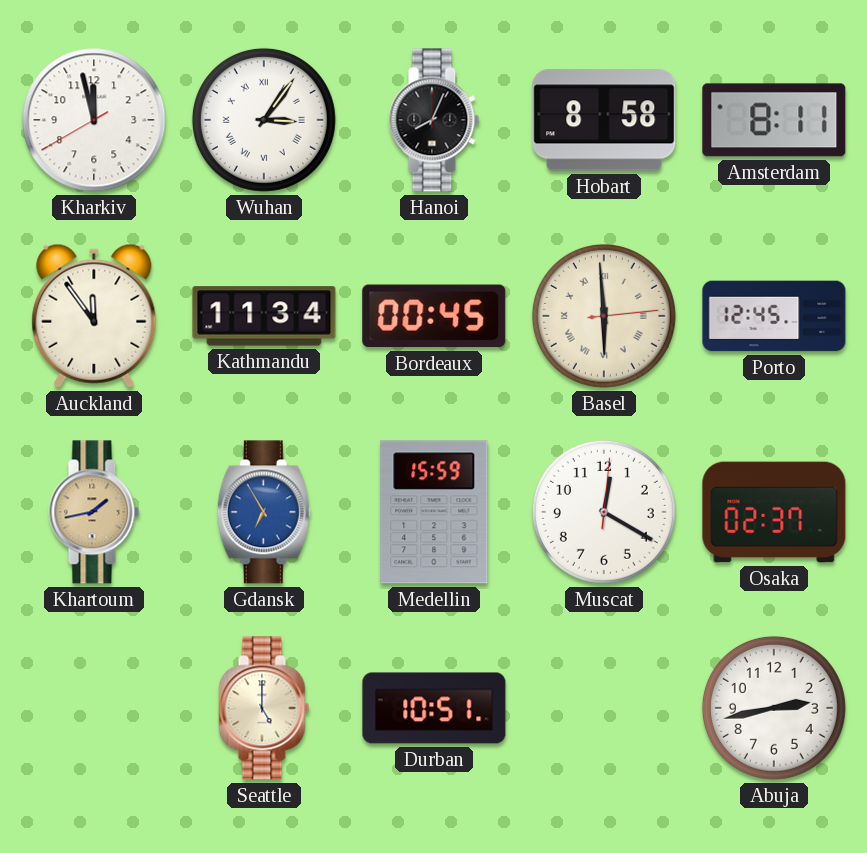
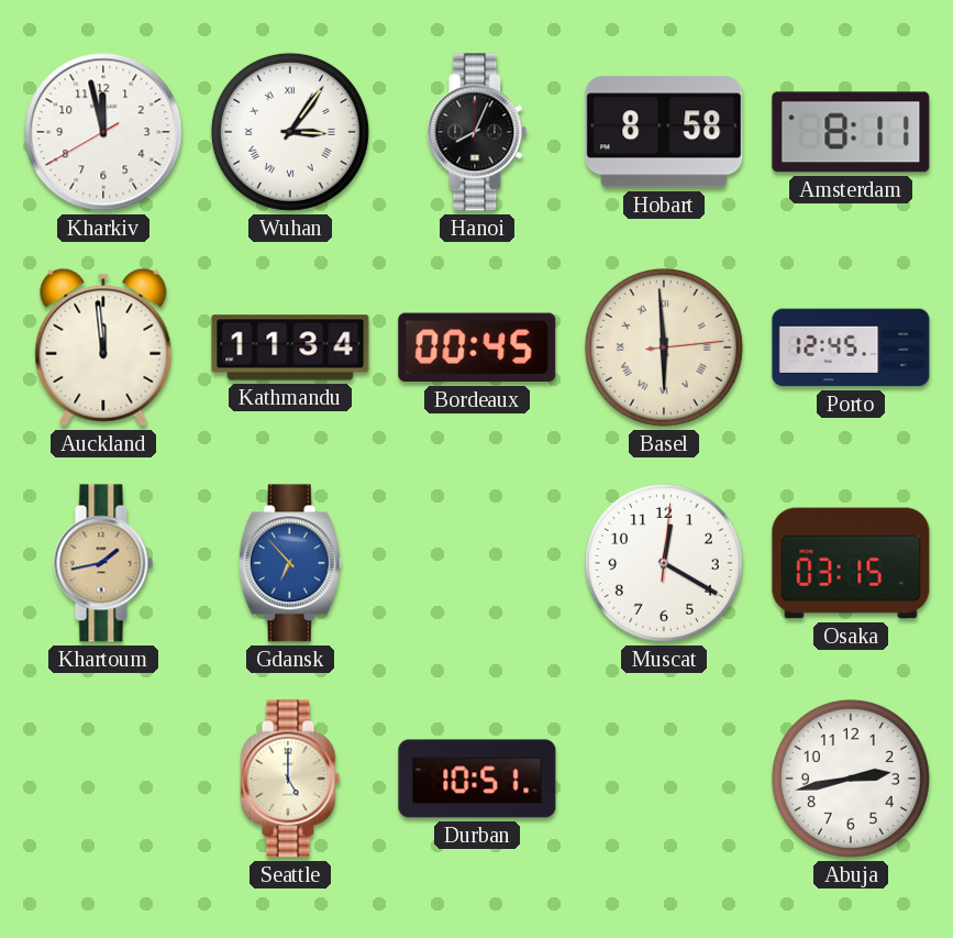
Auckland: 11:54 -> 11:59
Gdansk: 6:55 -> 6:53
Medellin: 15:59 -> none
Osaka: 02:37 -> 03:15
